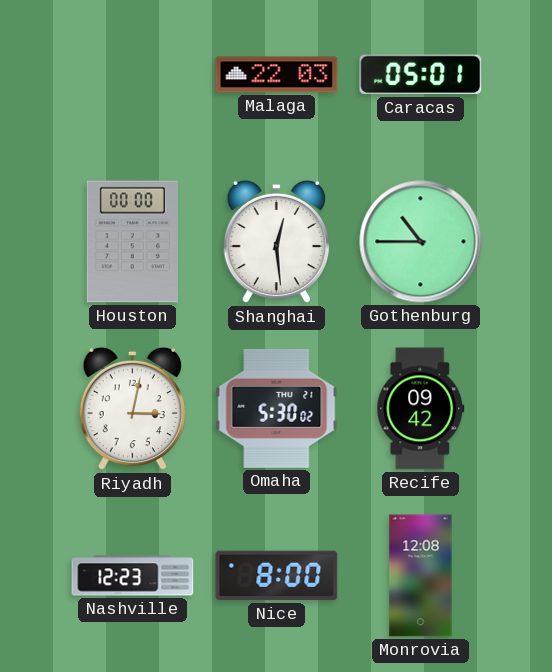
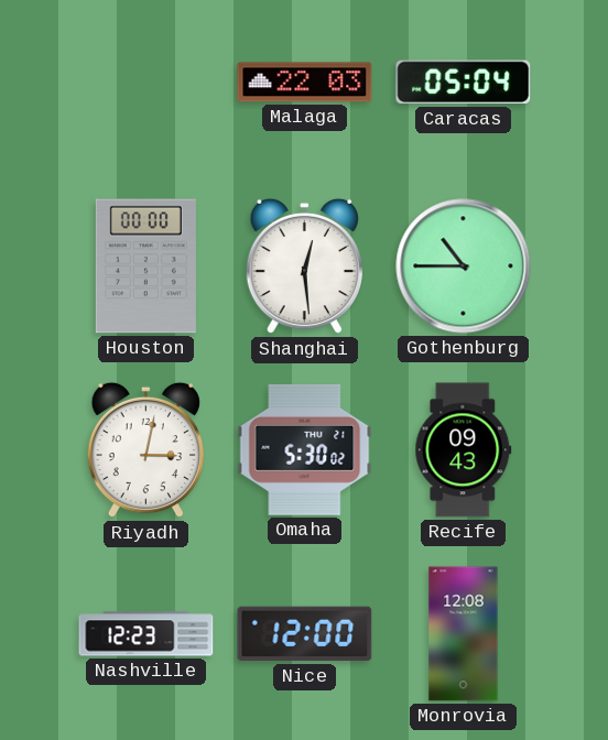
Caracas: 05:01 -> 05:04
Recife: 09:42 -> 09:43
Nice: 8:00 -> 12:00
